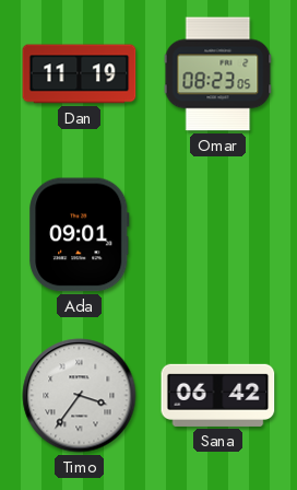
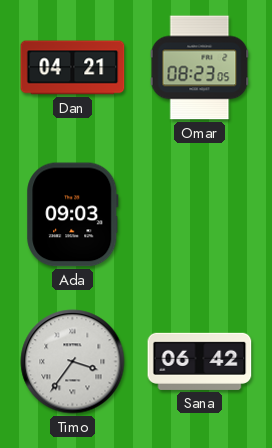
Dan: 11:19 -> 04:21
Ada: 09:01 -> 09:03
